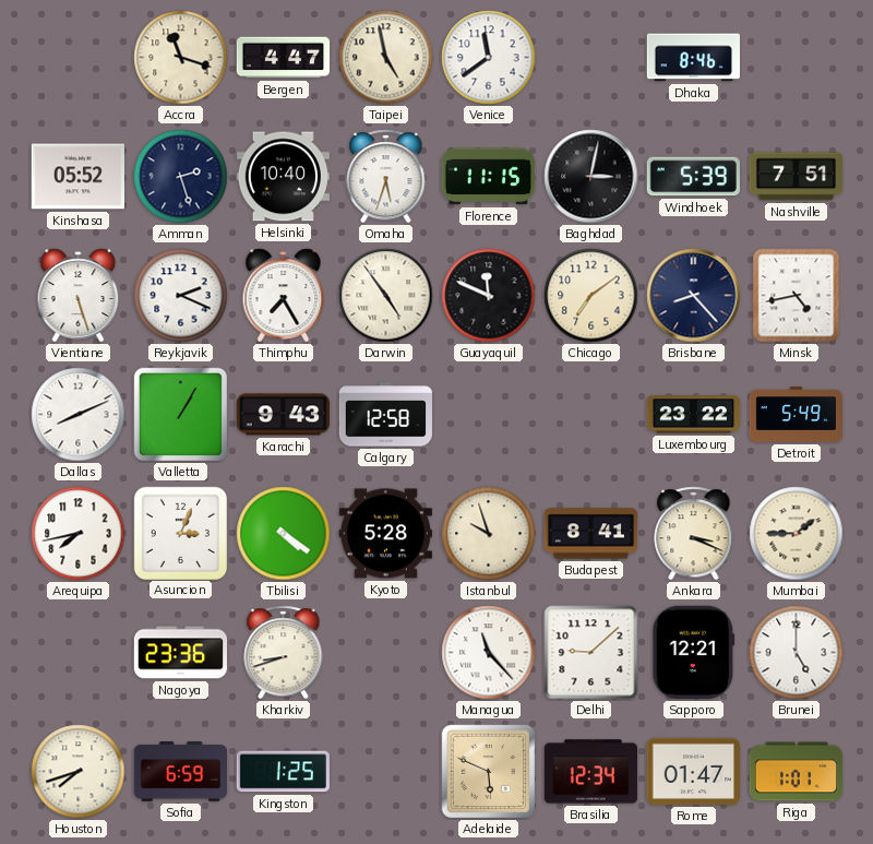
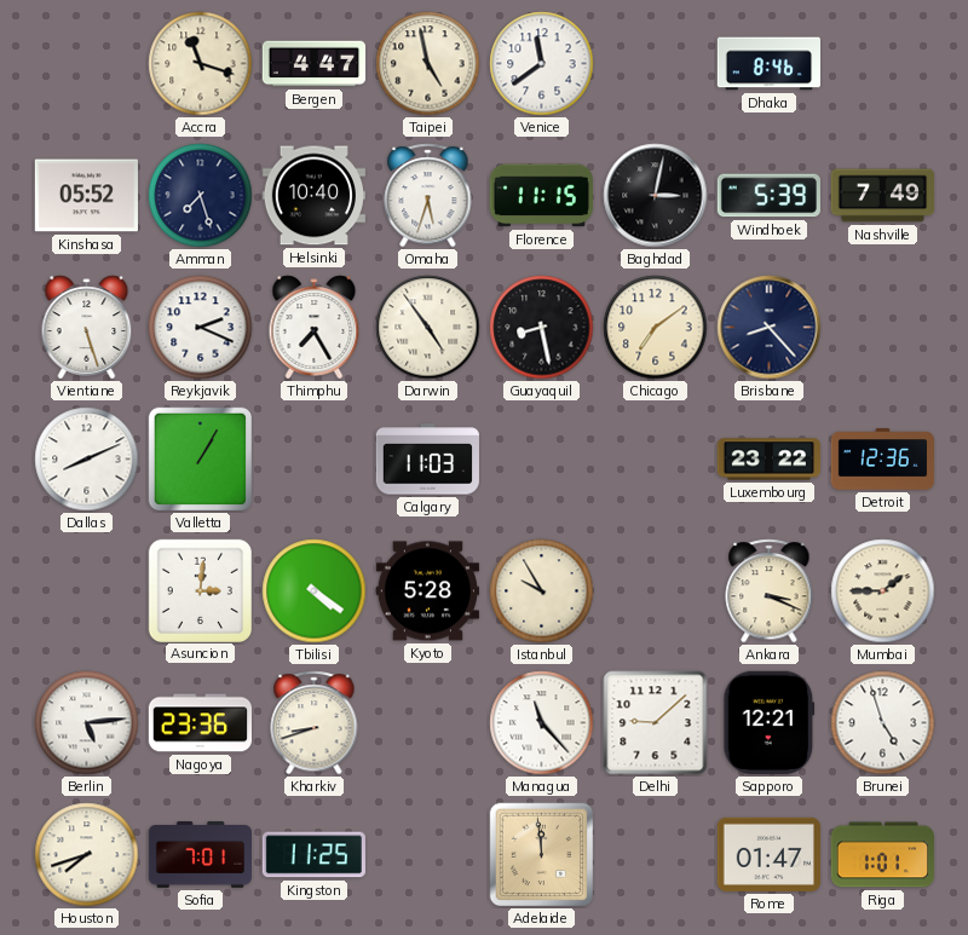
Amman: 2:27 -> 7:27
Nashville: 7:51 -> 7:49
Guayaquil: 11:49 -> 8:28
Minsk: 4:43 -> none
Karachi: 9:43 -> none
Calgary: 12:58 -> 11:03
Detroit: 5:49 -> 12:36
Arequipa: 7:43 -> none
Asuncion: 3:04 -> 3:01
Istanbul: 9:57 -> 9:55
Budapest: 8:41 -> none
Berlin: none -> 5:14
Brunei: 5:00 -> 4:57
Sofia: 6:59 -> 7:01
Kingston: 1:25 -> 11:25
Adelaide: 5:49 -> 11:59
Brasilia: 12:34 -> none
